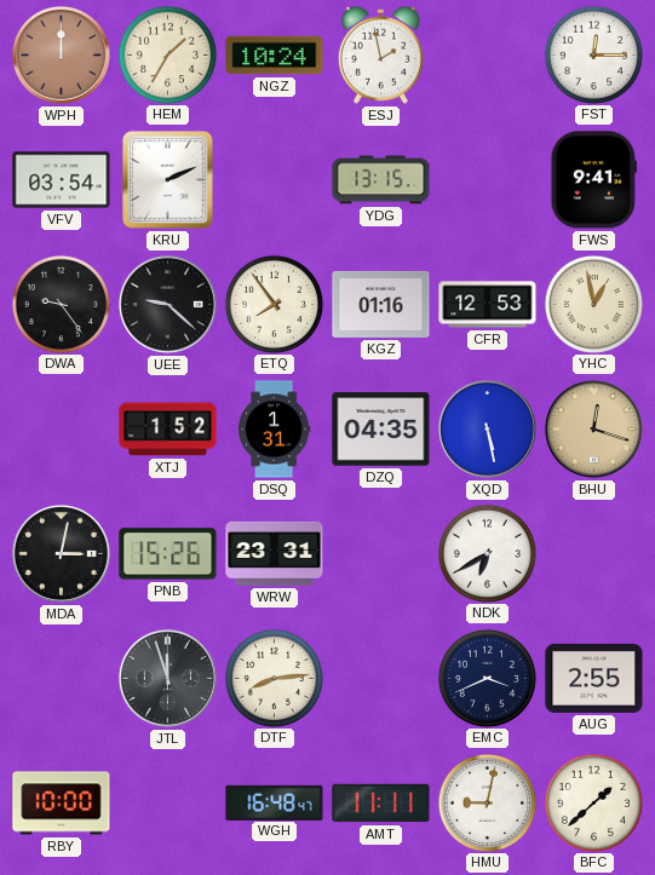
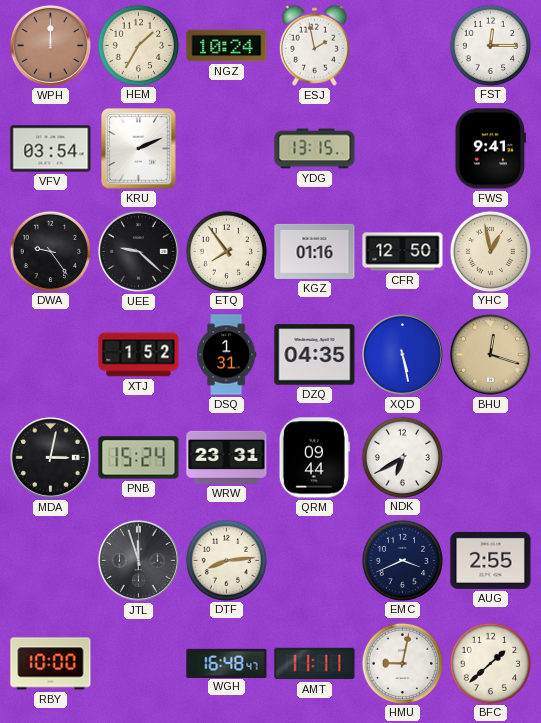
CFR: 12:53 -> 12:50
PNB: 15:26 -> 15:24
QRM: none -> 09:44
